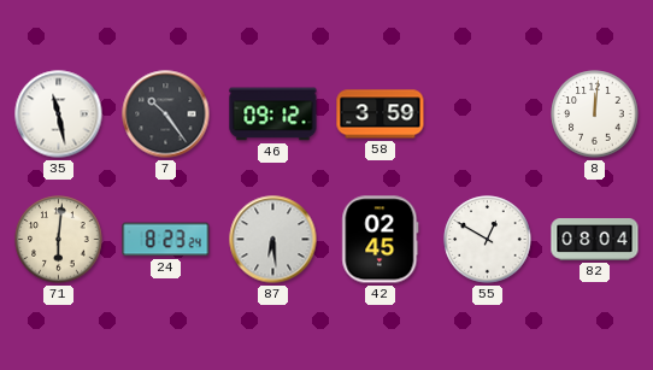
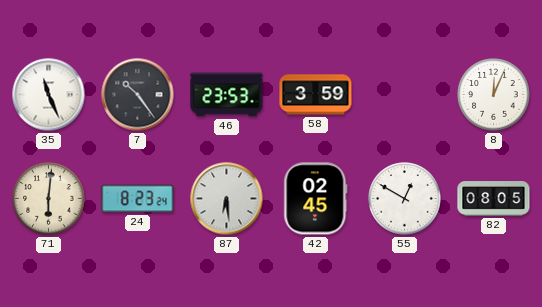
35: 11:28 -> 11:26
46: 09:12 -> 23:53
8: 12:01 -> 12:04
82: 08:04 -> 08:05
